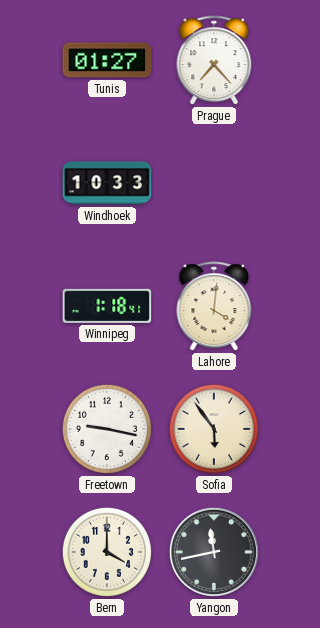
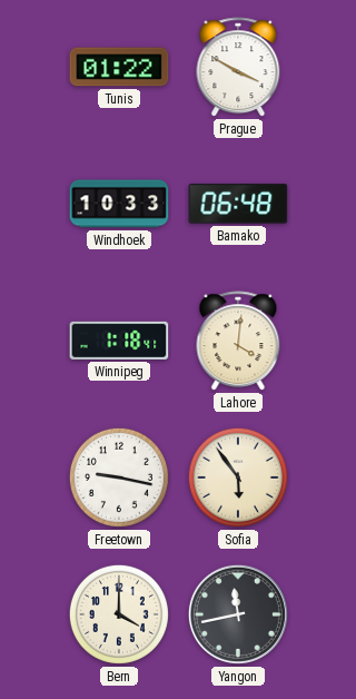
Tunis: 01:27 -> 01:22
Prague: 7:23 -> 3:50
Bamako: none -> 06:48
